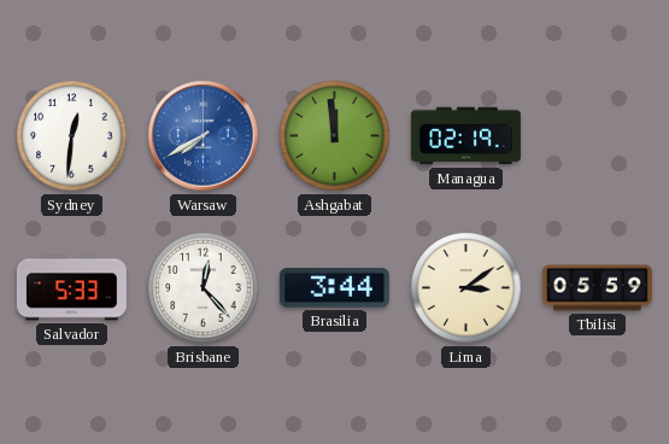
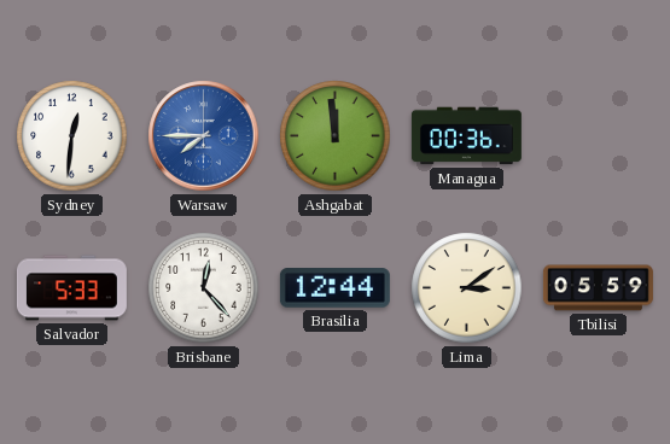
Warsaw: 7:40 -> 7:45
Managua: 02:19 -> 00:36
Brasilia: 3:44 -> 12:44
